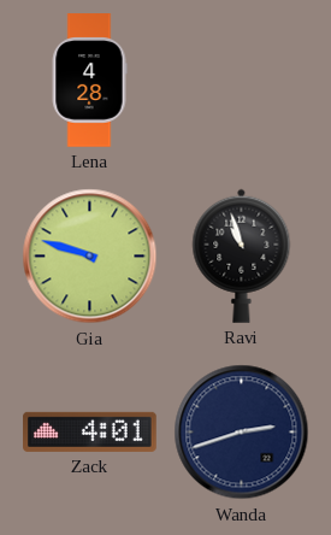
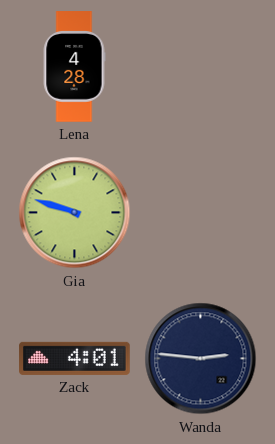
Ravi: 10:57 -> none
Wanda: 2:42 -> 2:46
